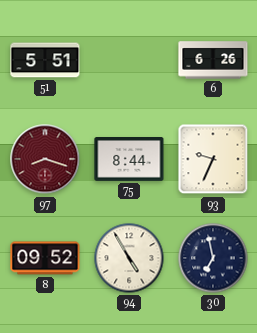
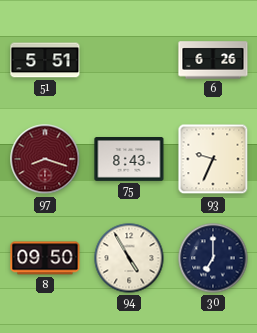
75: 8:44 -> 8:43
8: 09:52 -> 09:50
30: 6:58 -> 7:00
